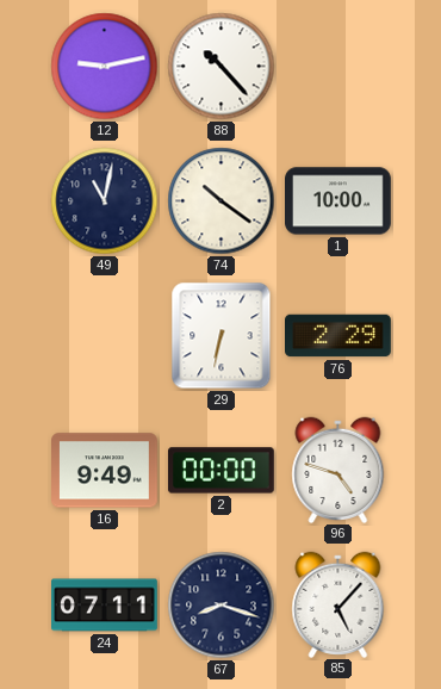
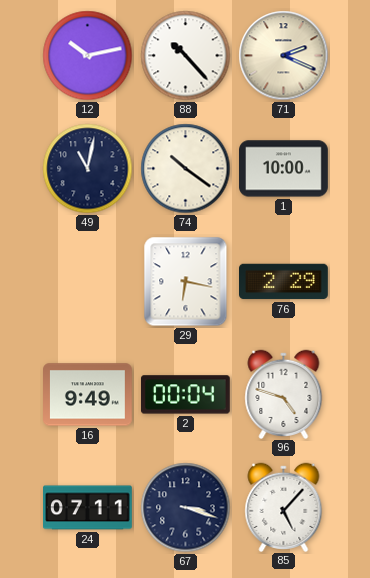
12: 9:13 -> 10:13
71: none -> 2:19
29: 6:32 -> 6:17
2: 00:00 -> 00:04
67: 8:18 -> 3:18
